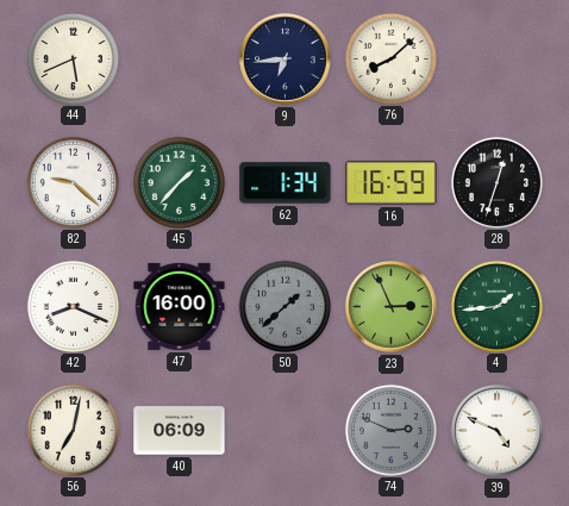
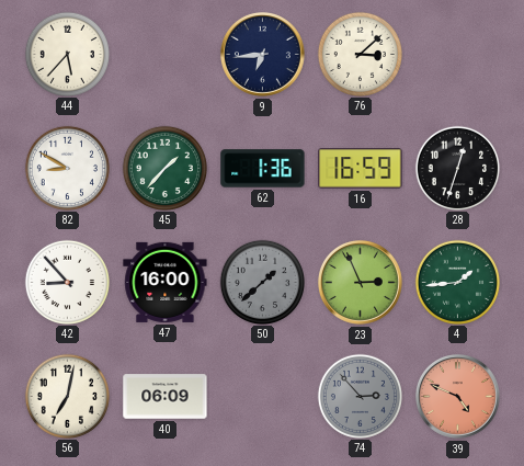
44: 5:41 -> 5:37
76: 8:08 -> 3:08
82: 9:22 -> 8:50
62: 1:34 -> 1:36
42: 8:19 -> 8:53
74: 2:49 -> 2:53
39 dial: white -> salmon
